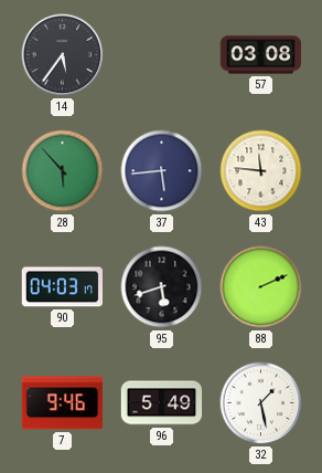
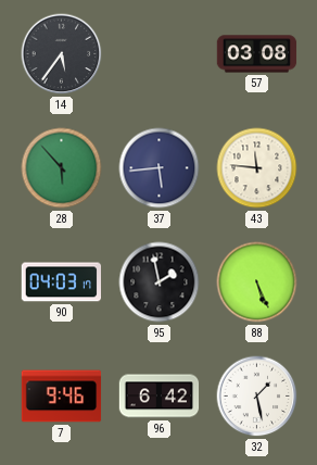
95: 5:42 -> 1:58
88: 2:11 -> 5:26
96: 5:49 -> 6:42
